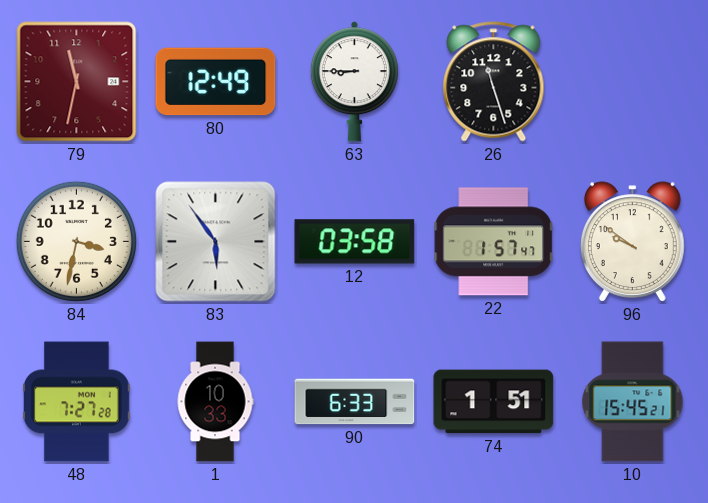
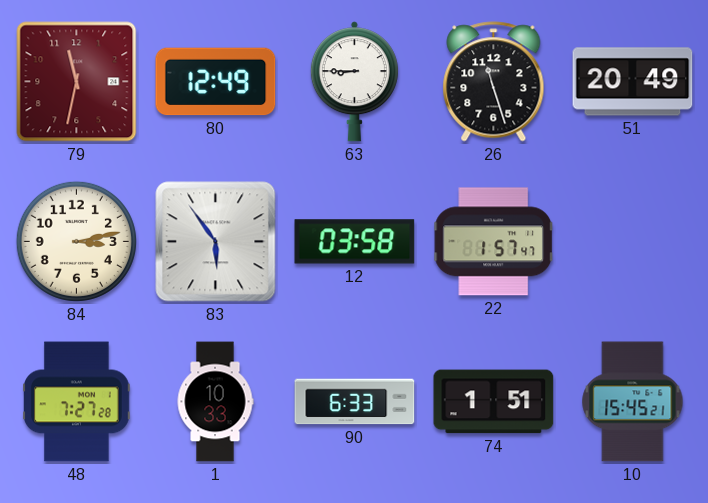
51: none -> 20:49
84: 3:32 -> 3:13
96: 9:51 -> none
